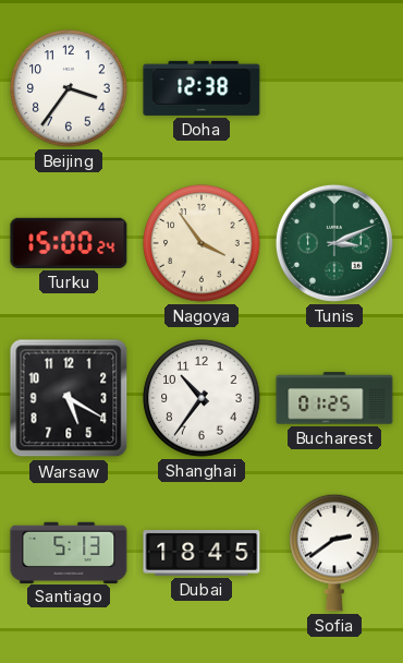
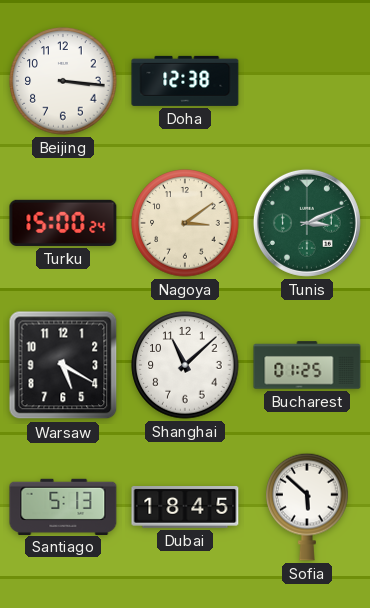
Beijing: 3:36 -> 3:16
Nagoya: 3:54 -> 3:09
Shanghai: 10:36 -> 11:08
Sofia: 2:39 -> 5:52
